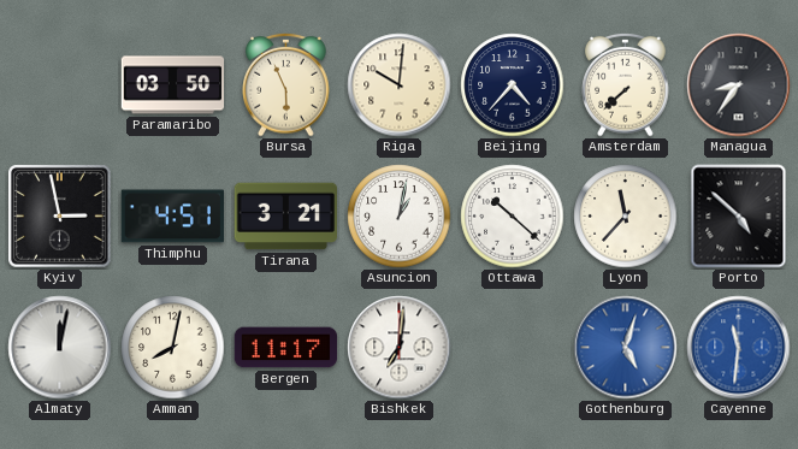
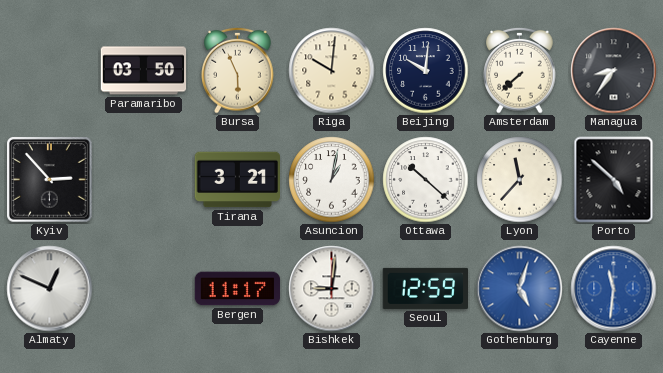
Beijing: 4:37 -> 10:01
Kyiv: 2:58 -> 2:53
Thimphu: 4:51 -> none
Almaty: 12:02 -> 12:49
Amman: 8:02 -> none
Bishkek: 7:01 -> 9:01
Seoul: none -> 12:59
